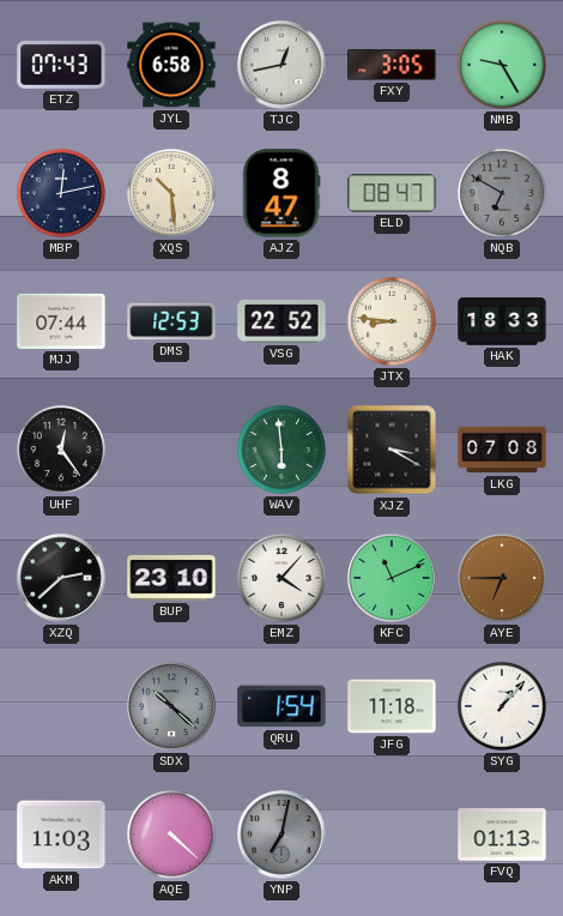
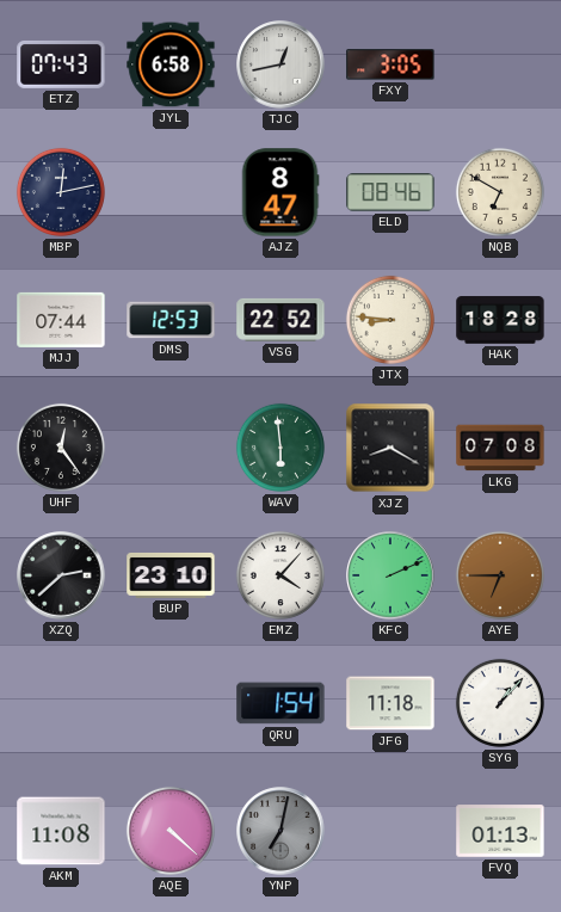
NMB: 9:25 -> none
XQS: 10:29 -> none
ELD: 08:47 -> 08:46
NQB dial: grey -> cream
HAK: 18:33 -> 18:28
XJZ: 3:20 -> 8:20
KFC: 11:11 -> 2:11
SDX: 10:22 -> none
AKM: 11:03 -> 11:08
